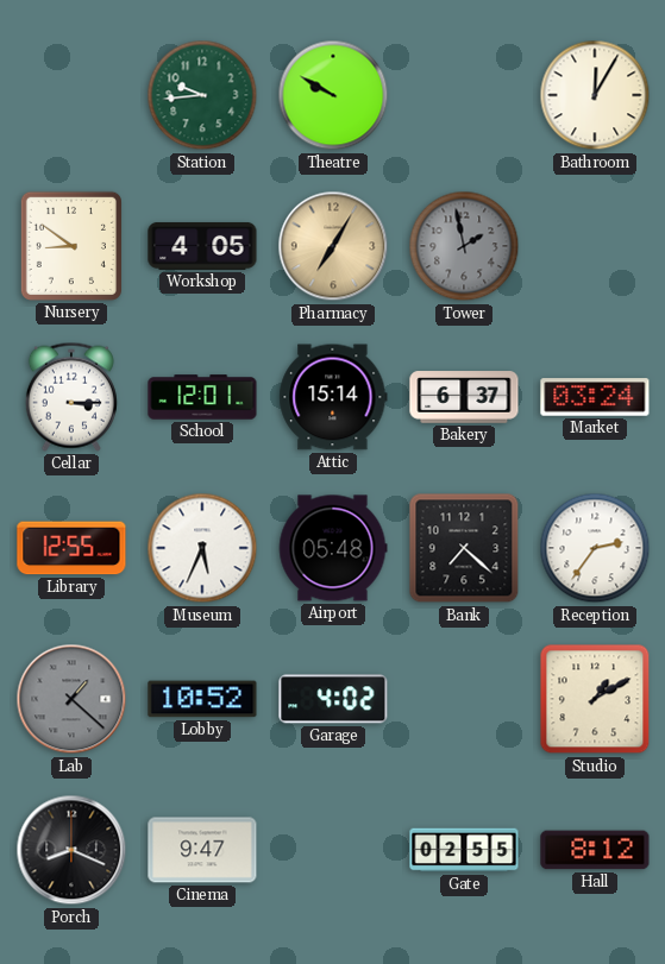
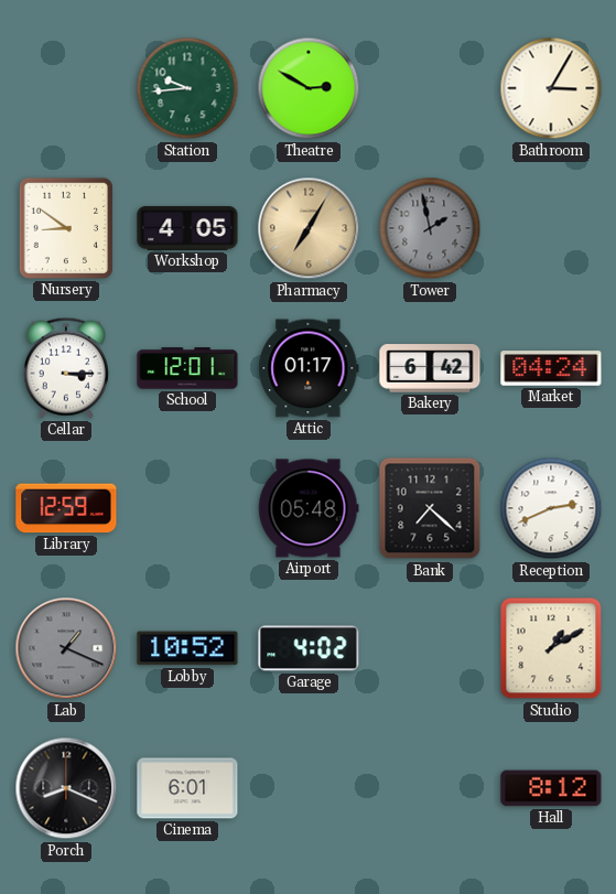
Theatre: 9:50 -> 2:50
Bathroom: 12:05 -> 3:05
Attic: 15:14 -> 01:17
Bakery: 6:37 -> 6:42
Market: 03:24 -> 04:24
Library: 12:55 -> 12:59
Museum: 5:34 -> none
Reception: 2:36 -> 2:41
Lab: 1:22 -> 1:19
Cinema: 9:47 -> 6:01
Gate: 02:55 -> none
